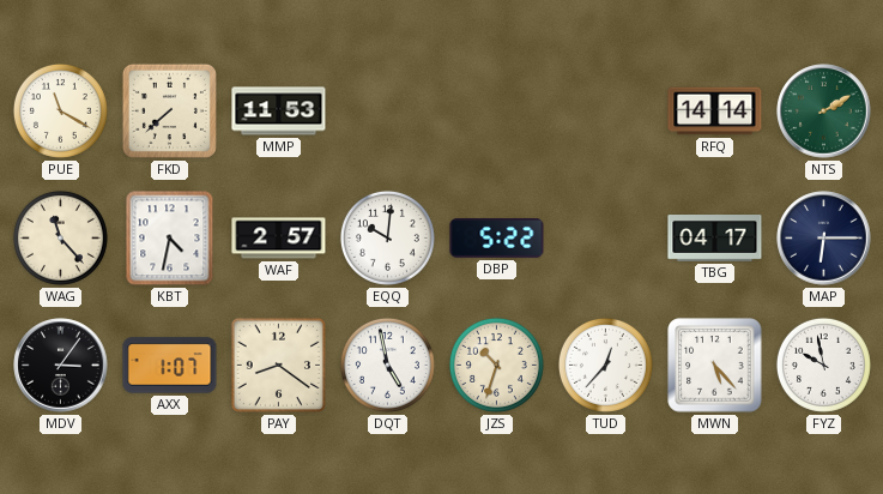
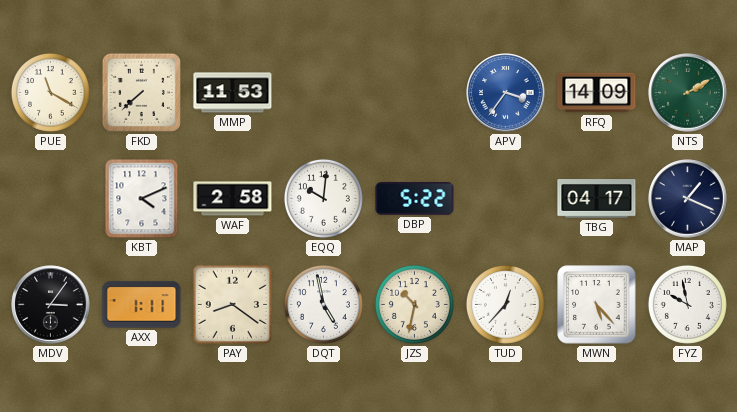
APV: none -> 3:36
RFQ: 14:14 -> 14:09
WAG: 11:23 -> none
KBT: 4:32 -> 4:11
WAF: 2:57 -> 2:58
MAP: 6:15 -> 1:19
AXX: 1:07 -> 1:11
JZS: 10:33 -> 10:32
